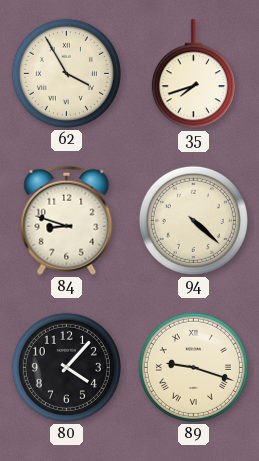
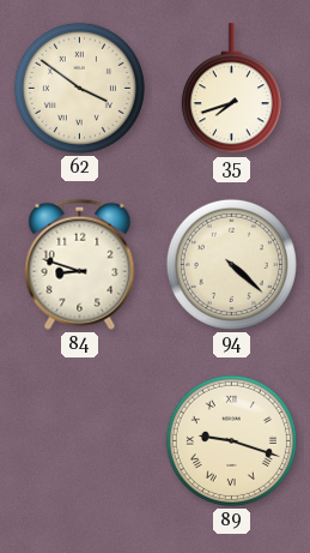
62: 3:55 -> 3:51
80: 4:07 -> none
